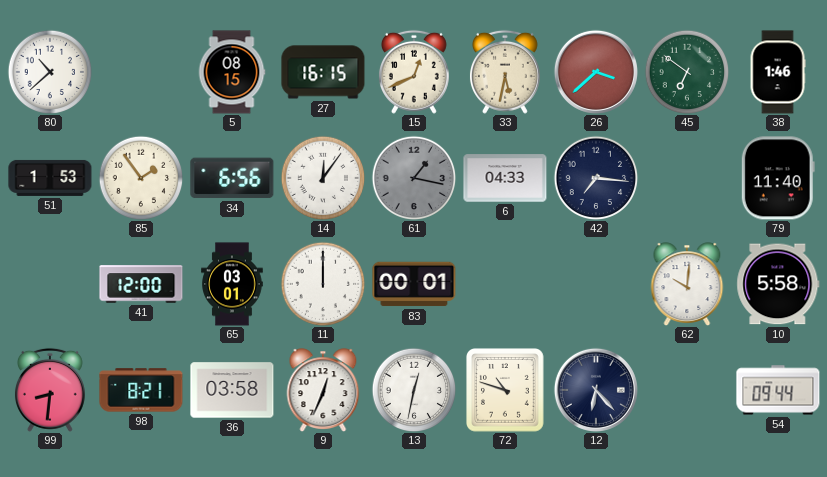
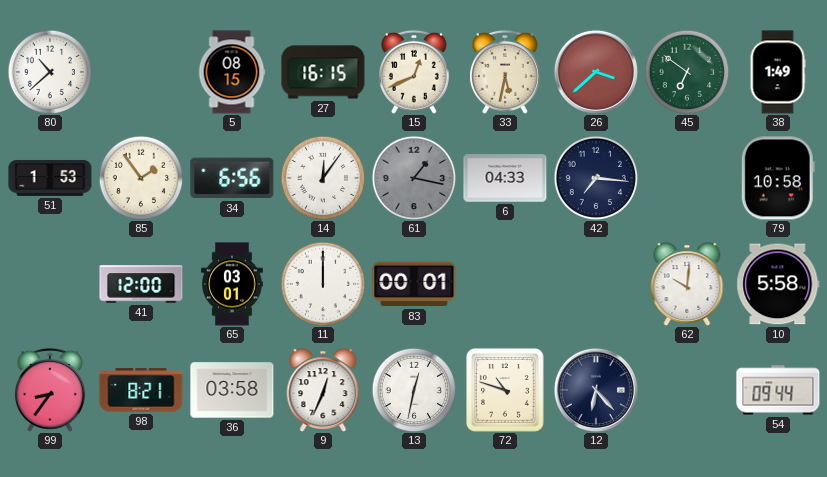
38: 1:46 -> 1:49
79: 11:40 -> 10:58
99: 8:31 -> 8:36
